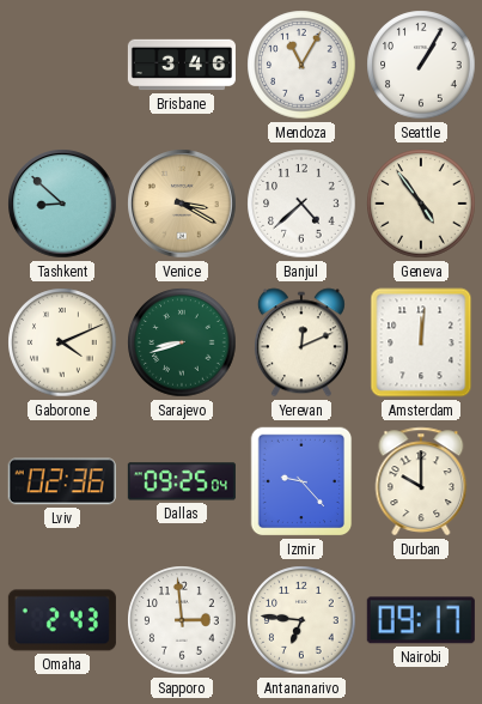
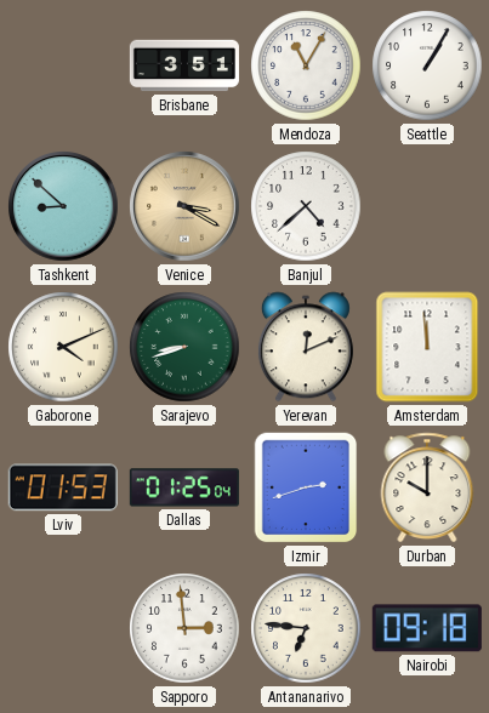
Brisbane: 3:46 -> 3:51
Geneva: 4:54 -> none
Amsterdam: 12:01 -> 11:59
Lviv: 02:36 -> 01:53
Dallas: 09:25 -> 01:25
Izmir: 9:23 -> 2:42
Omaha: 2:43 -> none
Nairobi: 09:17 -> 09:18
